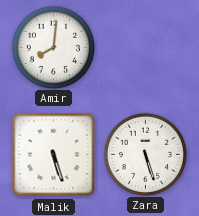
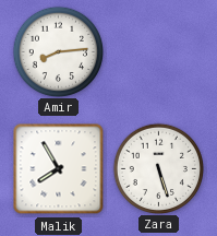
Amir: 8:01 -> 8:14
Malik: 5:27 -> 7:55
